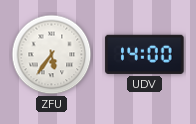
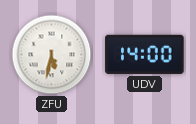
ZFU: 5:36 -> 5:32
